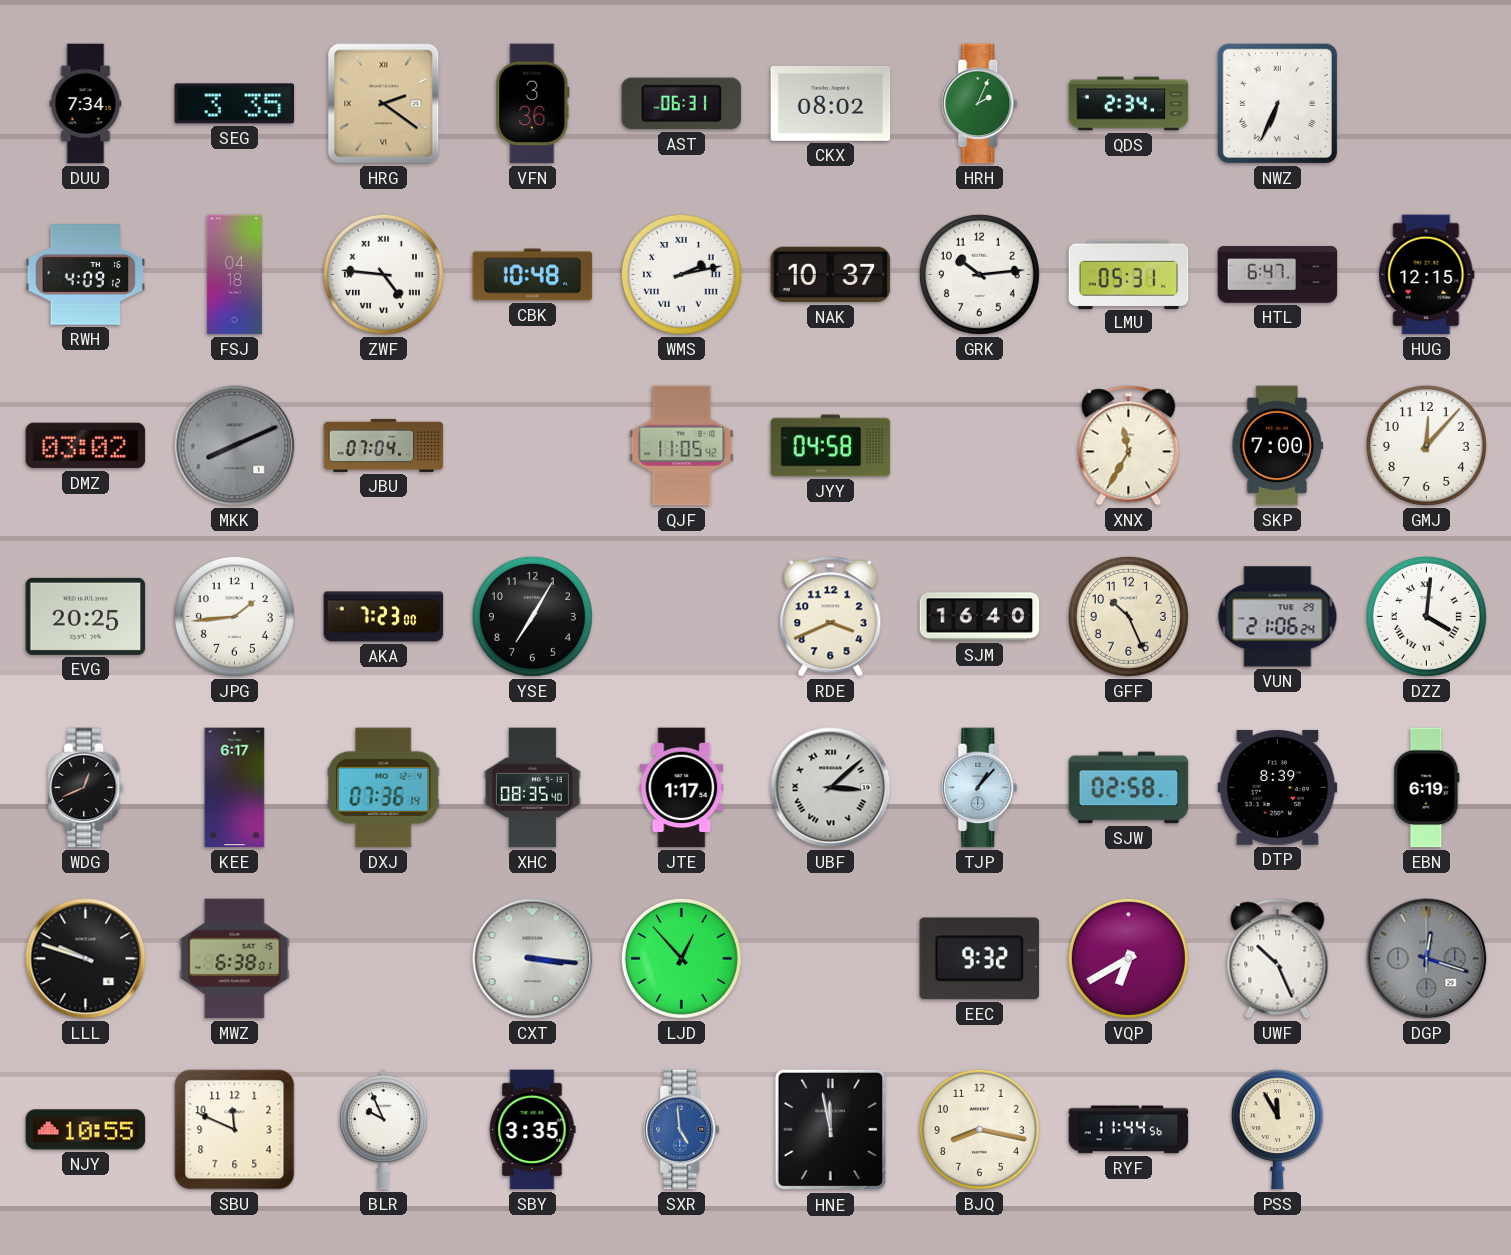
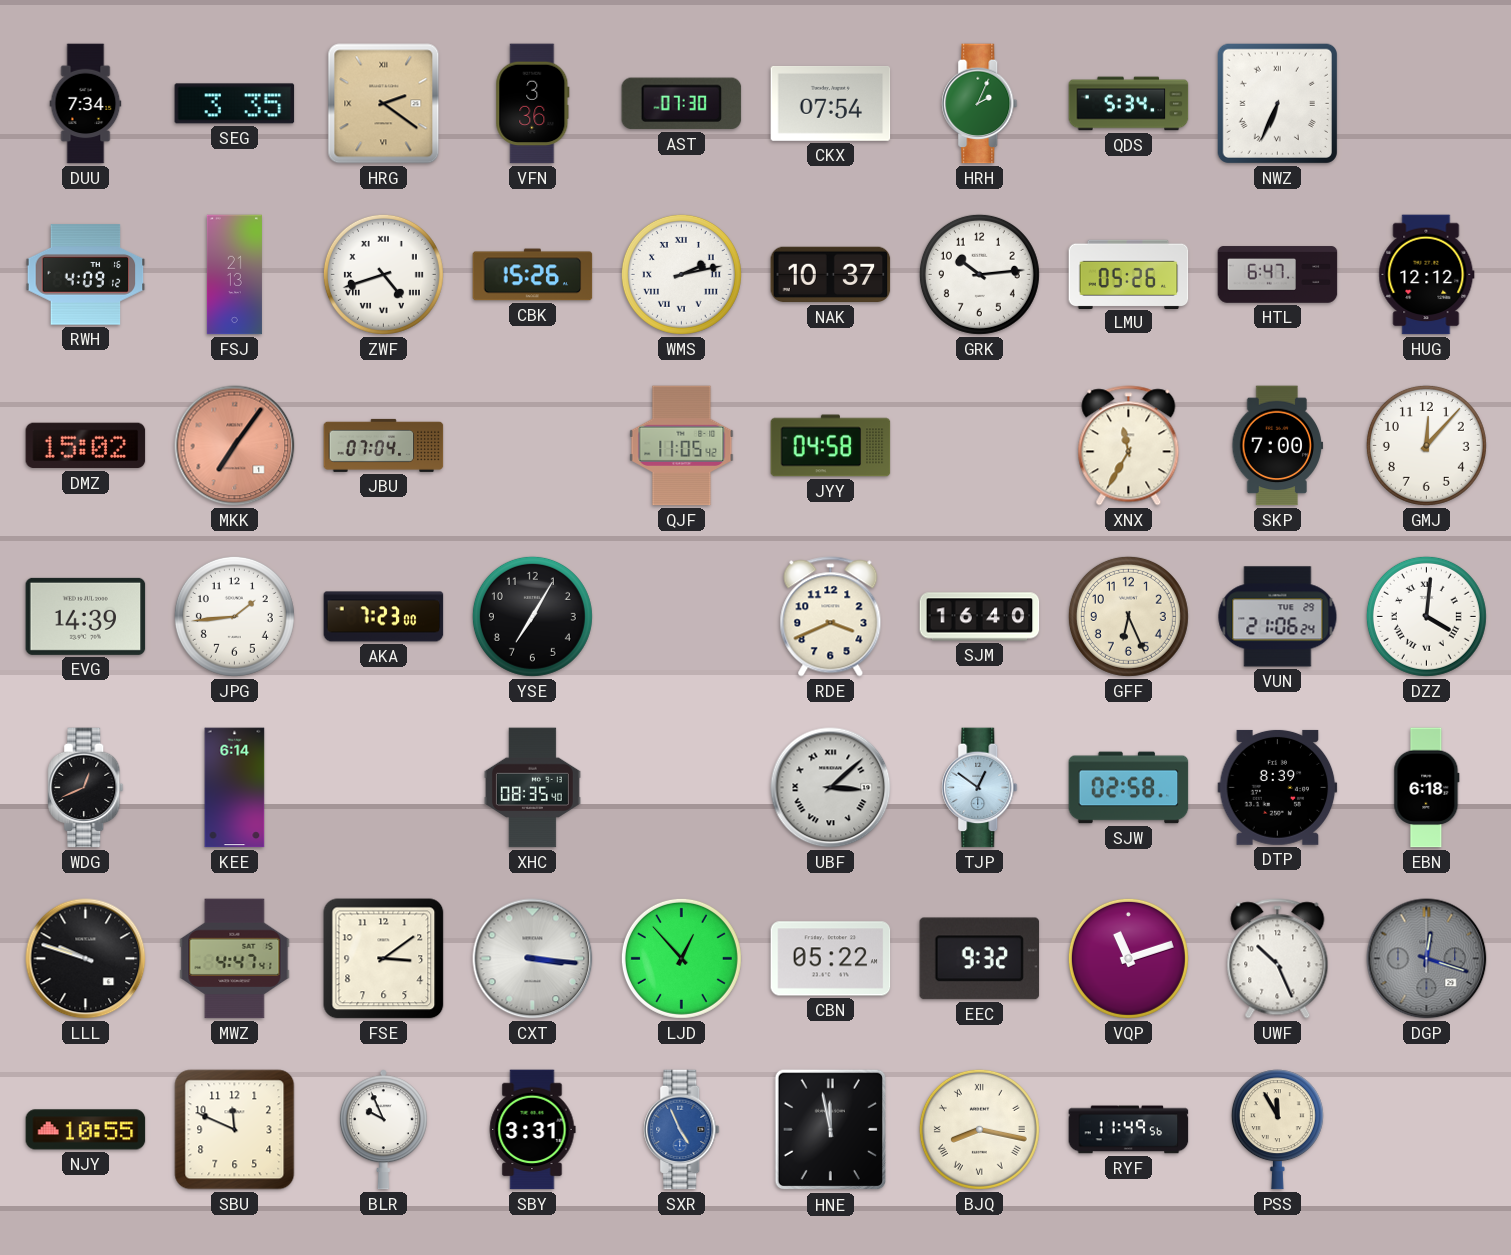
AST: 06:31 -> 07:30
CKX: 08:02 -> 07:54
QDS: 2:34 -> 5:34
FSJ: 04:18 -> 21:13
ZWF: 4:46 -> 4:42
CBK: 10:48 -> 15:26
LMU: 05:31 -> 05:26
HUG: 12:15 -> 12:12
DMZ: 03:02 -> 15:02
MKK: 8:11 -> 7:06
MKK dial: grey -> salmon
EVG: 20:25 -> 14:39
GFF: 10:26 -> 6:26
KEE: 6:17 -> 6:14
DXJ: 07:36 -> none
JTE: 1:17 -> none
TJP: 1:07 -> 12:51
EBN: 6:19 -> 6:18
MWZ: 6:38 -> 4:47
FSE: none -> 3:09
CBN: none -> 05:22
VQP: 6:40 -> 11:12
SBY: 3:35 -> 3:31
SXR: 4:59 -> 4:56
BJQ numerals: Arabic -> Roman
RYF: 11:44 -> 11:49
